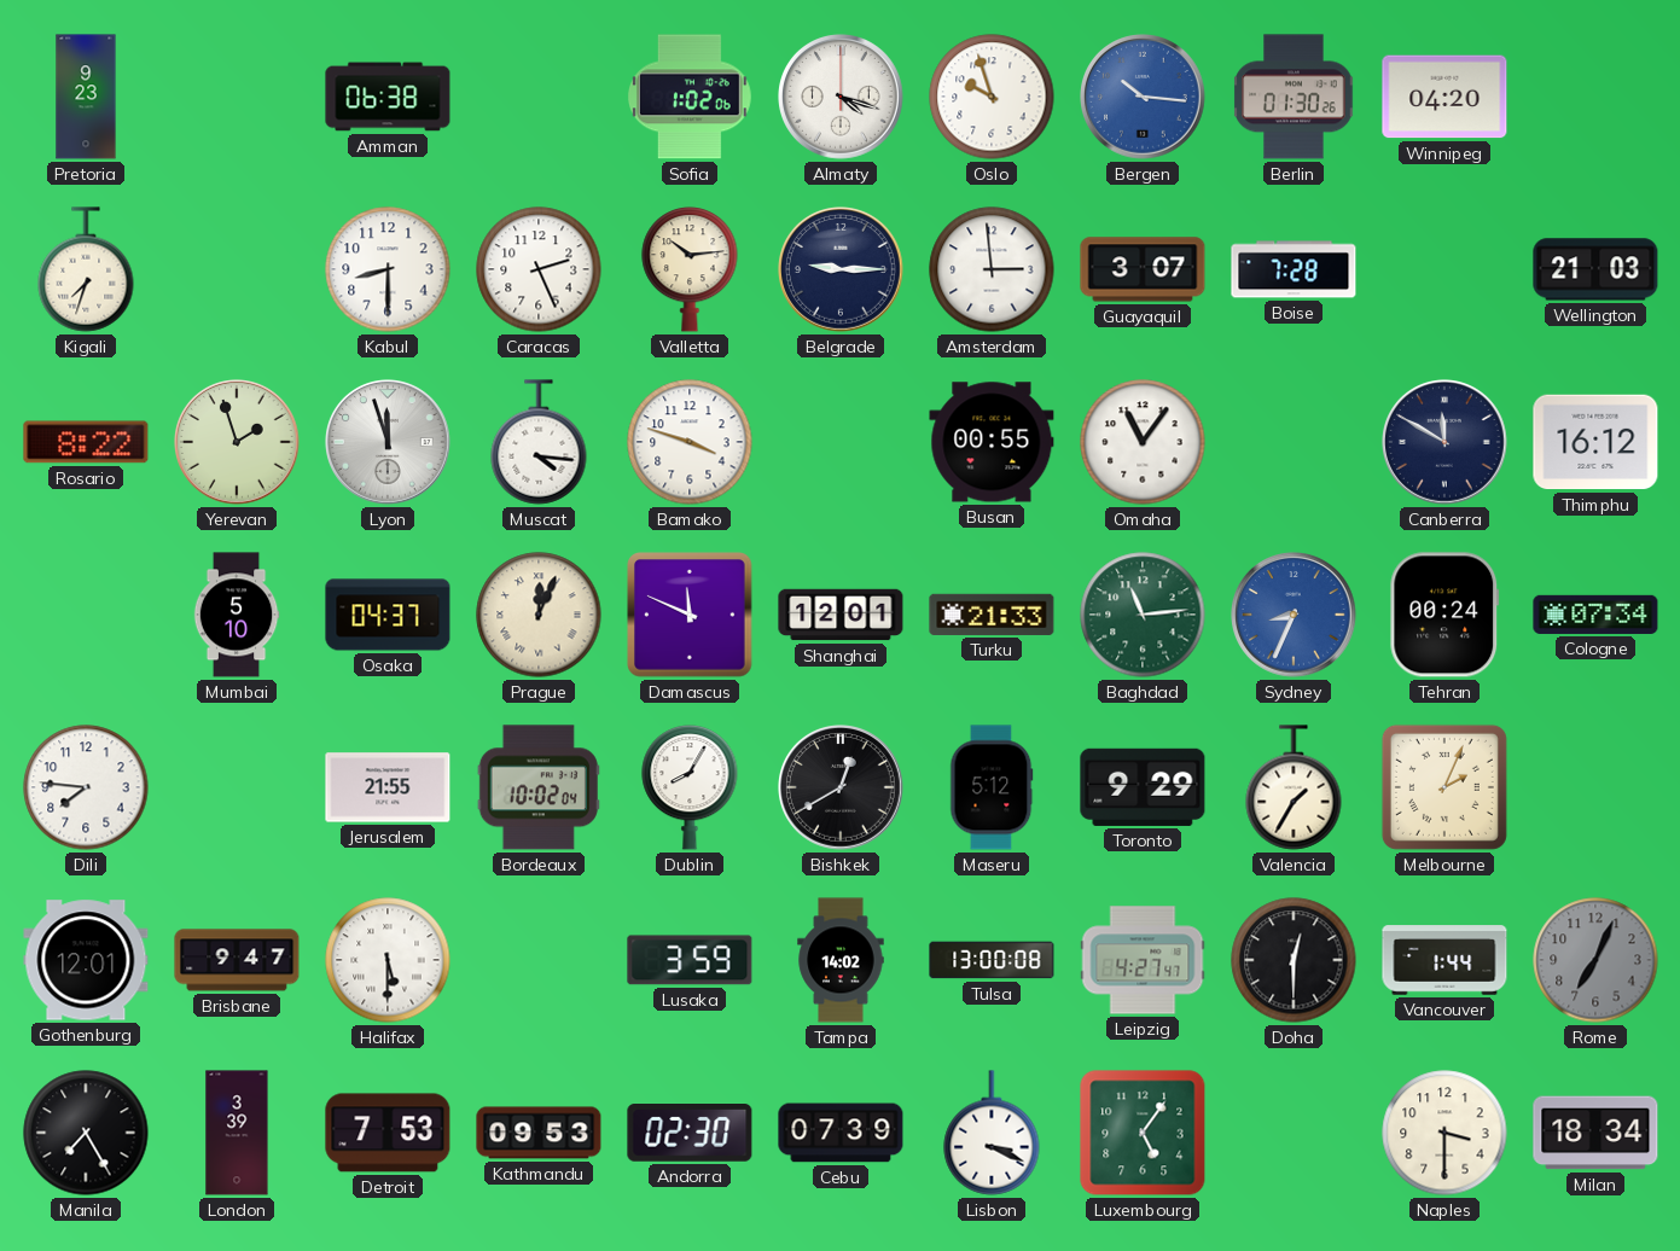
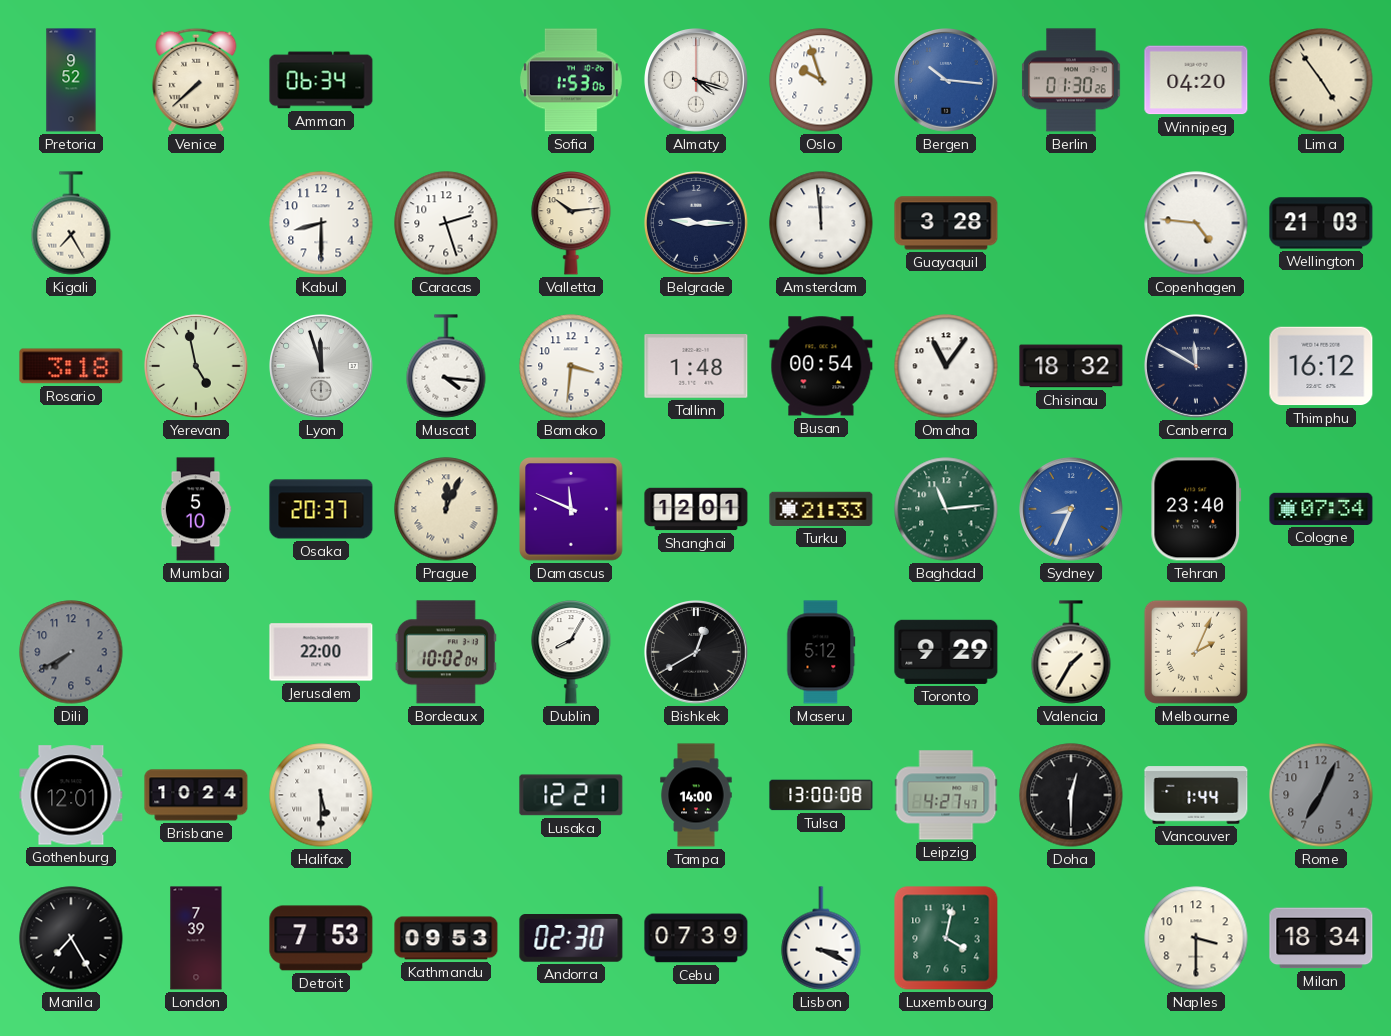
Pretoria: 9:23 -> 9:52
Venice: none -> 7:38
Amman: 06:38 -> 06:34
Sofia: 1:02 -> 1:53
Lima: none -> 4:54
Kigali: 7:33 -> 7:25
Caracas: 2:26 -> 2:27
Amsterdam: 2:59 -> 11:59
Guayaquil: 3:07 -> 3:28
Boise: 7:28 -> none
Copenhagen: none -> 4:46
Rosario: 8:22 -> 3:18
Yerevan: 1:57 -> 4:58
Bamako: 3:48 -> 3:31
Tallinn: none -> 1:48
Busan: 00:55 -> 00:54
Chisinau: none -> 18:32
Osaka: 04:37 -> 20:37
Tehran: 00:24 -> 23:40
Dili: 7:46 -> 7:40
Dili dial: white -> grey
Jerusalem: 21:55 -> 22:00
Brisbane: 9:47 -> 10:24
Lusaka: 3:59 -> 12:21
Tampa: 14:02 -> 14:00
London: 3:39 -> 7:39
Luxembourg: 5:06 -> 4:02
